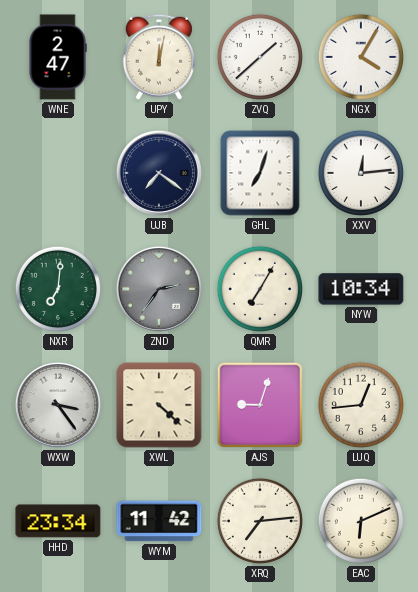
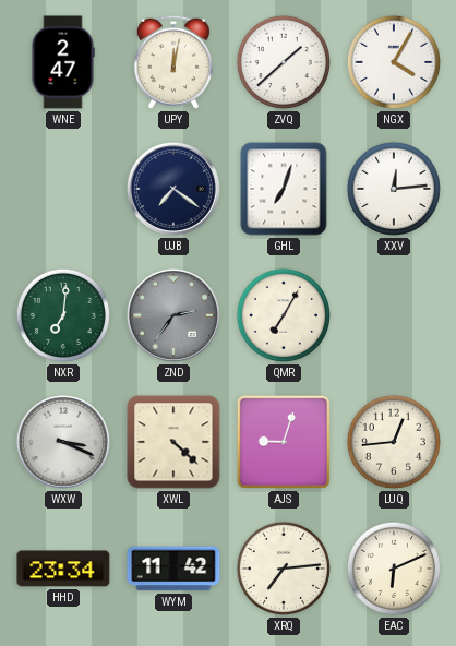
NYW: 10:34 -> none
WXW: 3:24 -> 3:19
